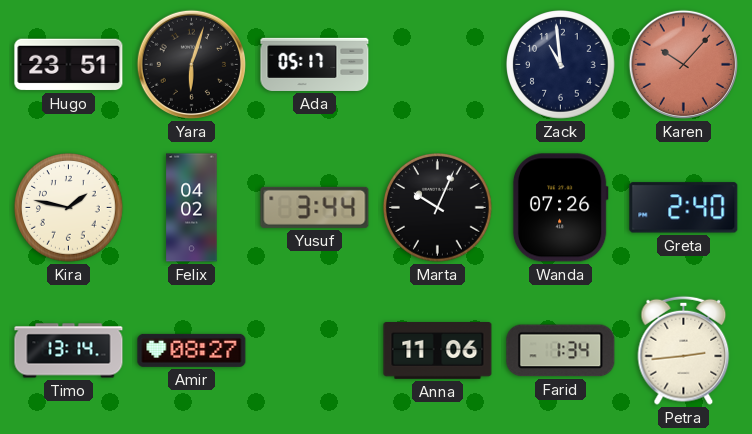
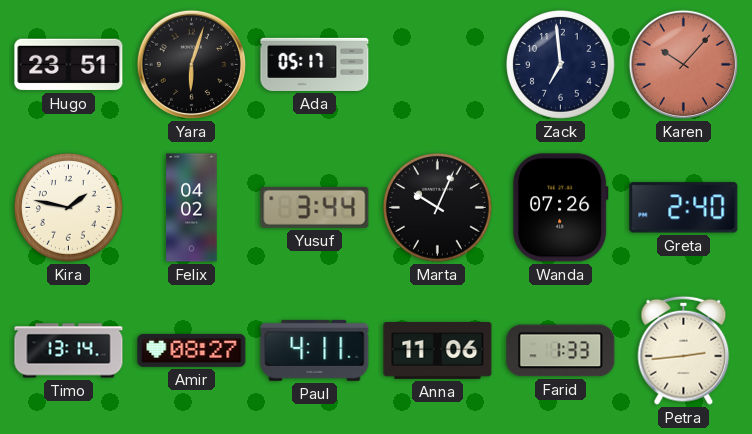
Zack: 10:59 -> 6:59
Paul: none -> 4:11
Farid: 1:34 -> 1:33
